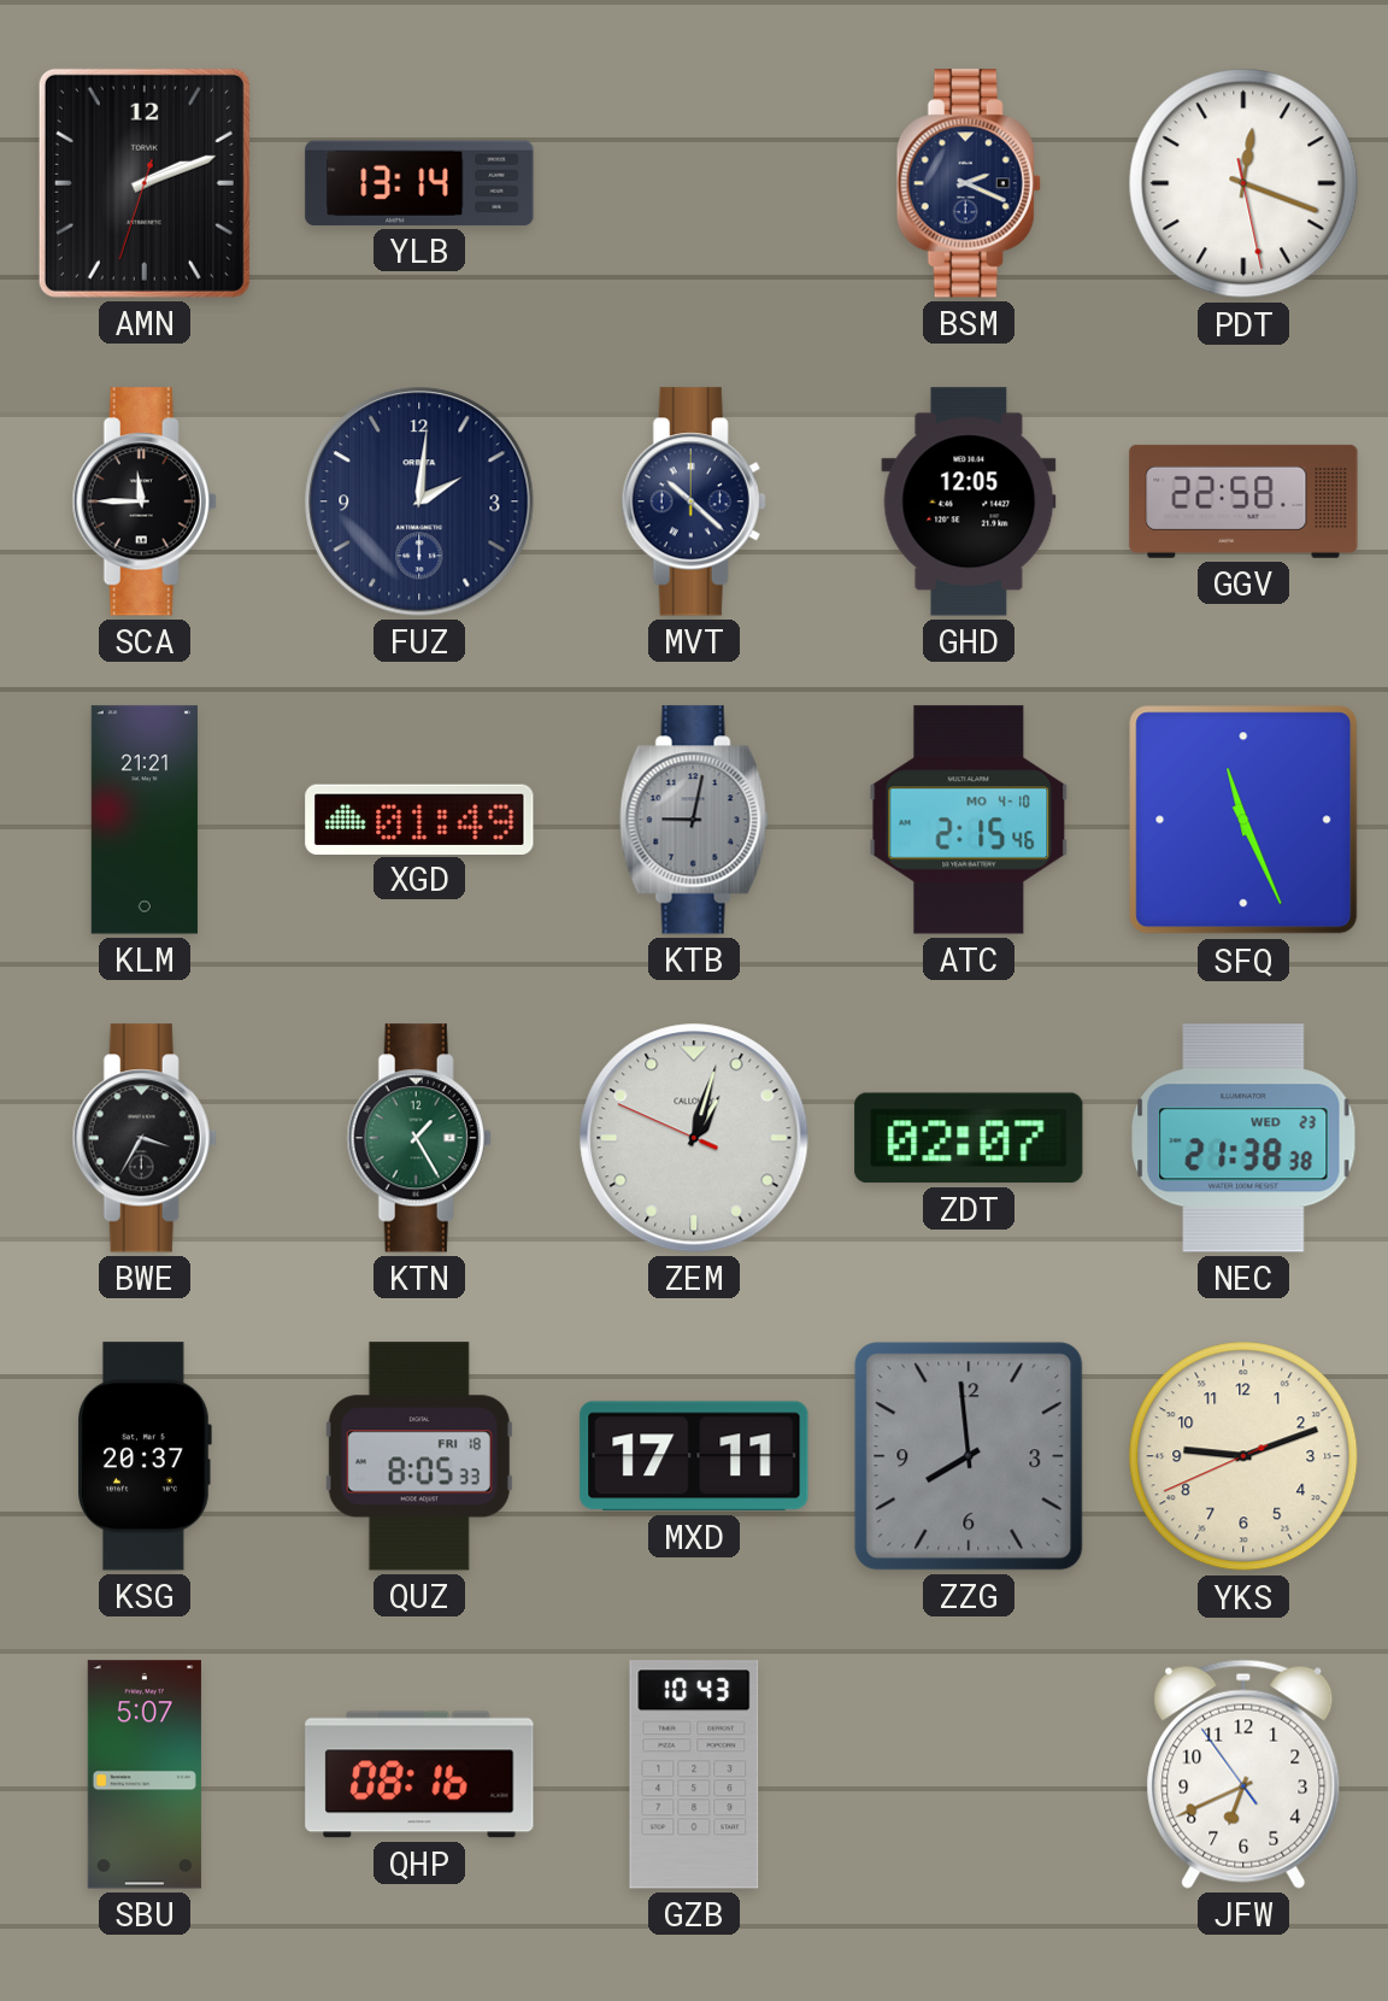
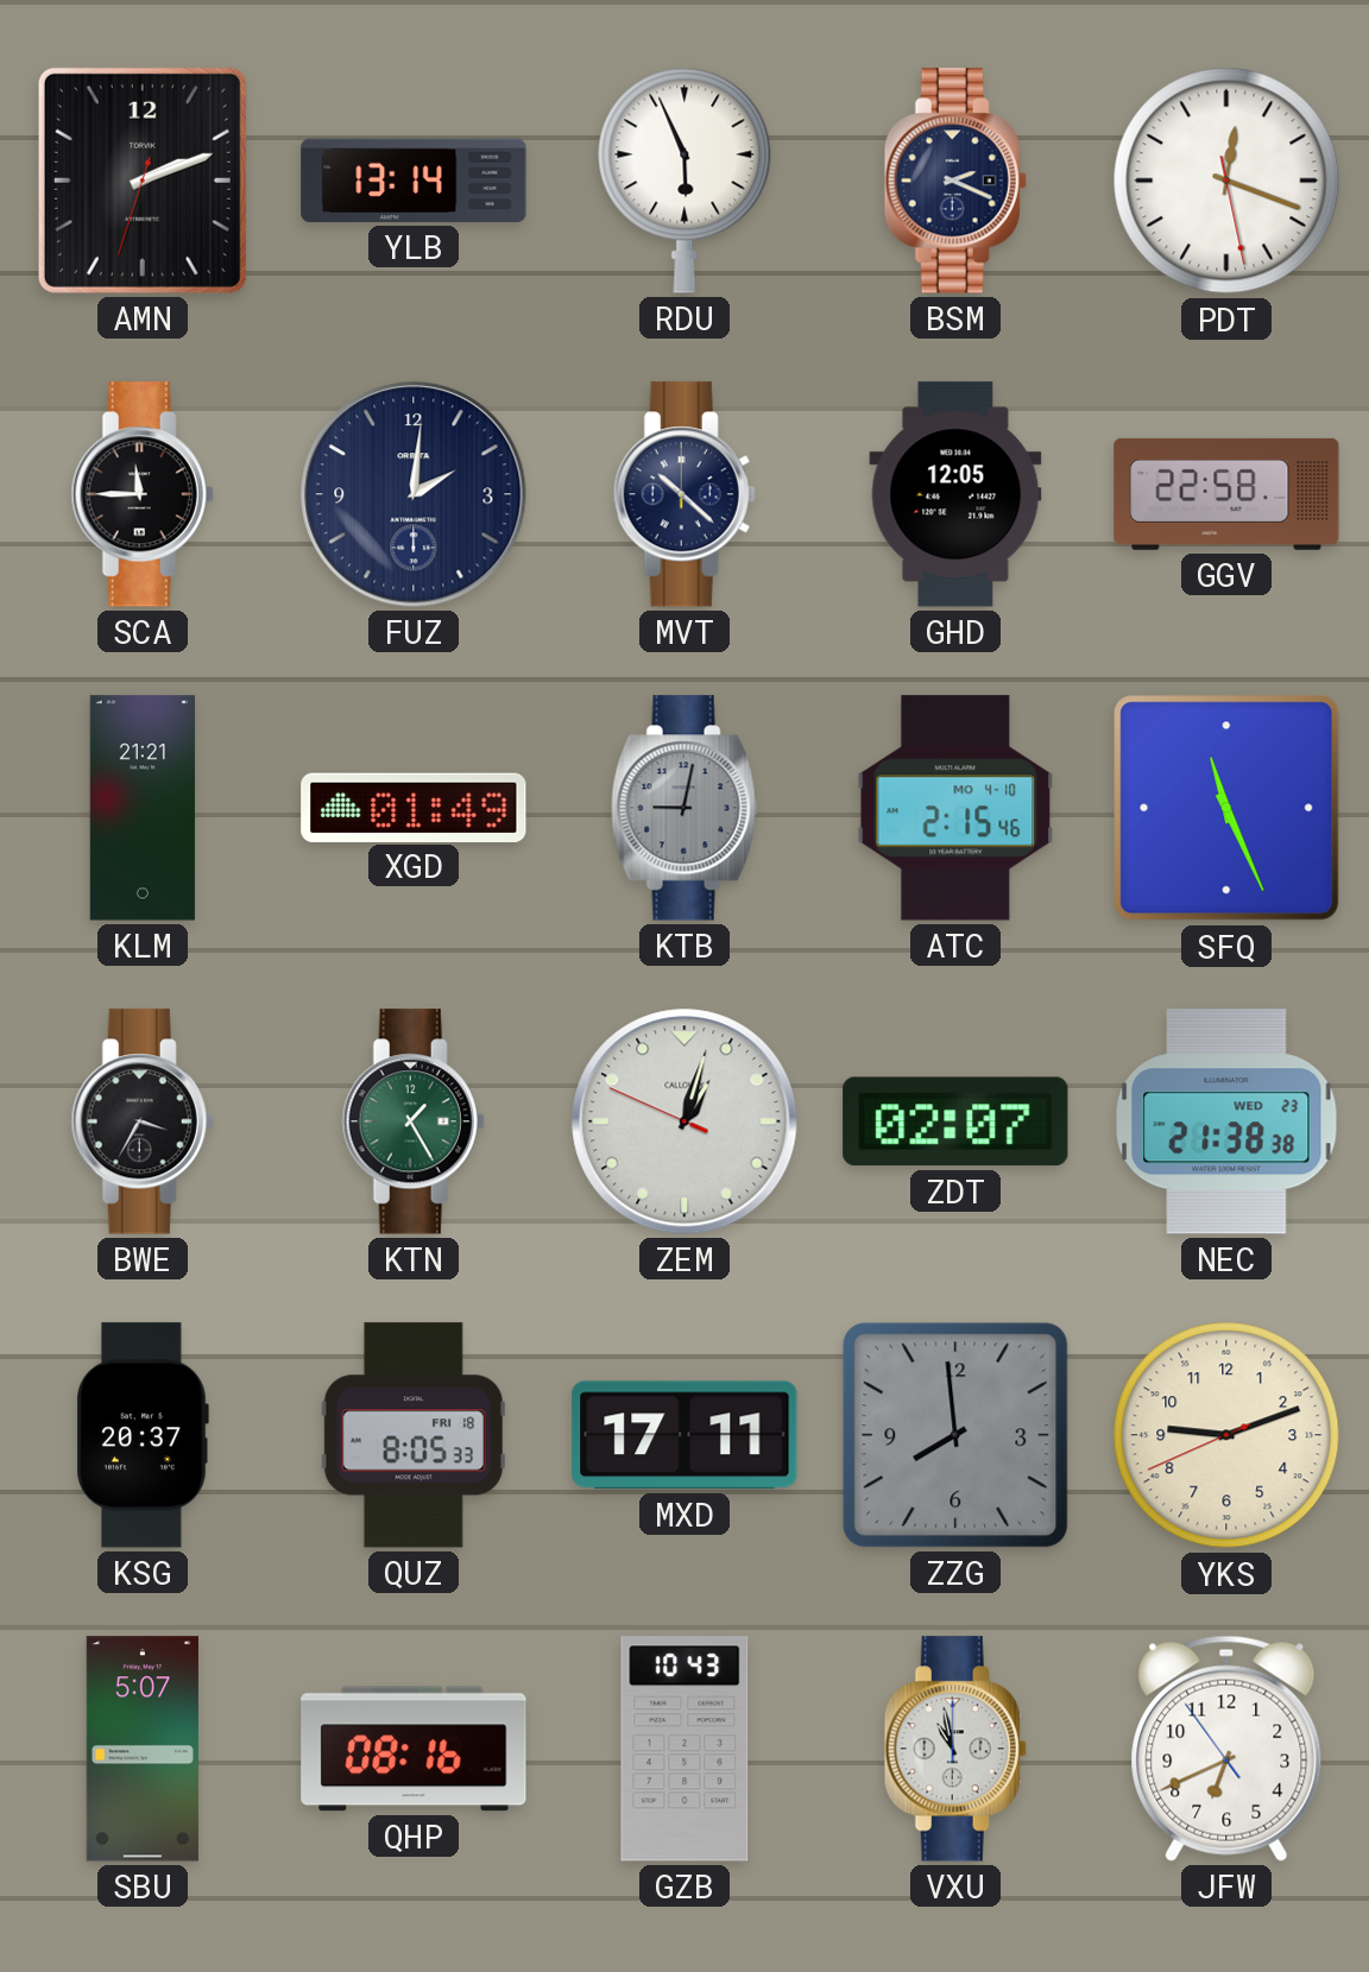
RDU: none -> 5:56
VXU: none -> 10:58
